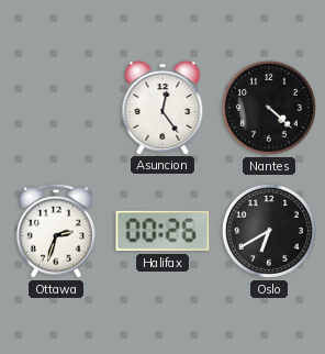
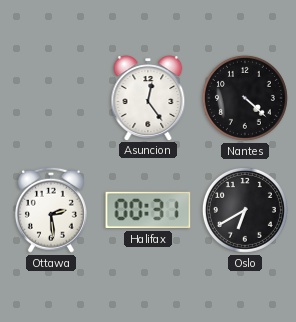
Ottawa: 2:33 -> 2:29
Halifax: 00:26 -> 00:31
